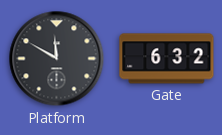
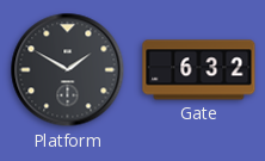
Platform: 11:50 -> 1:50
